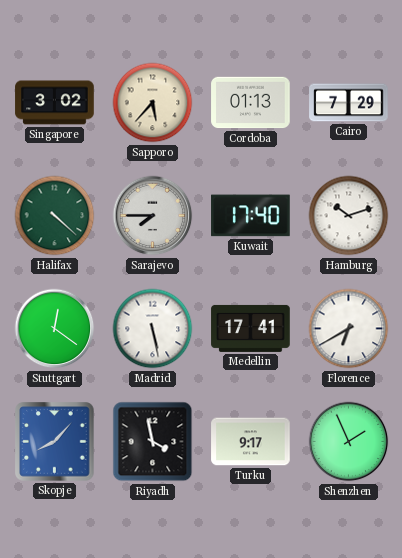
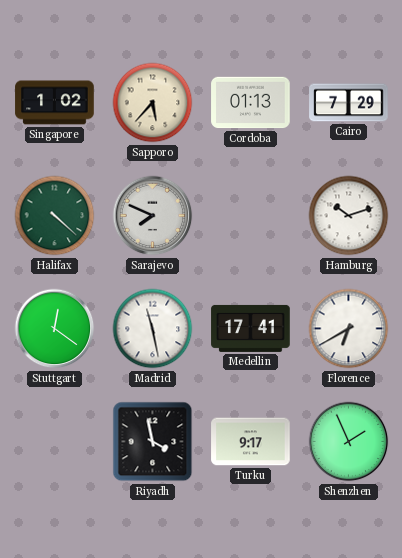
Singapore: 3:02 -> 1:02
Sarajevo: 7:45 -> 7:49
Kuwait: 17:40 -> none
Madrid: 5:28 -> 11:28
Skopje: 8:07 -> none
